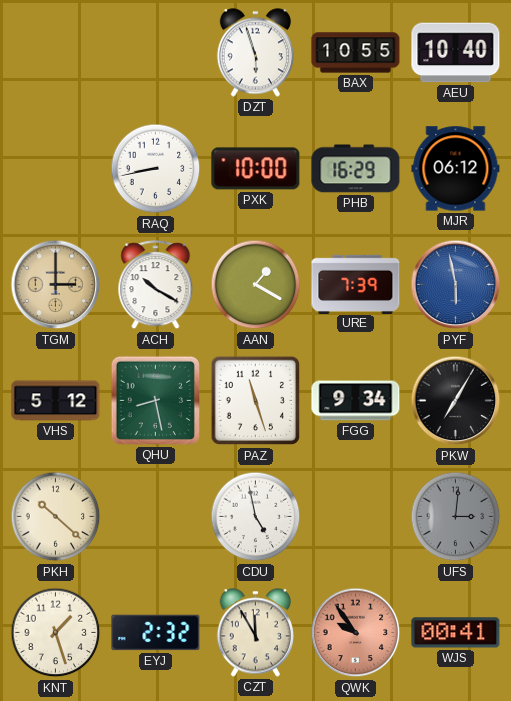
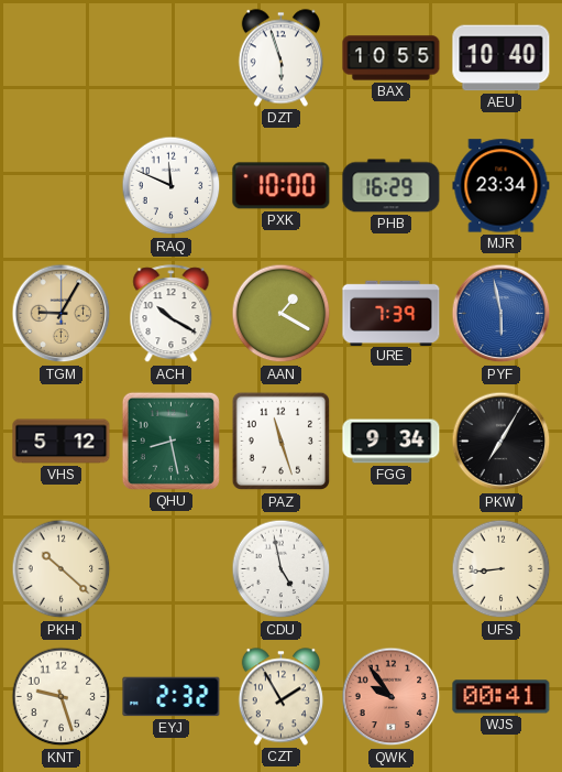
RAQ: 8:43 -> 11:49
MJR: 06:12 -> 23:34
TGM: 3:00 -> 9:05
UFS: 3:01 -> 8:44
UFS dial: grey -> cream
KNT: 1:27 -> 9:27
CZT: 11:55 -> 1:55
